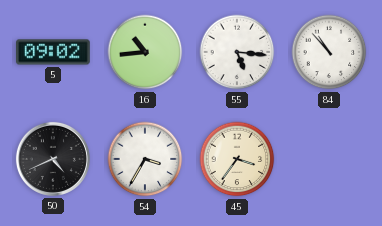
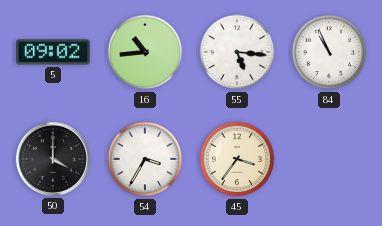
84: 10:53 -> 10:56
50: 4:41 -> 4:00
